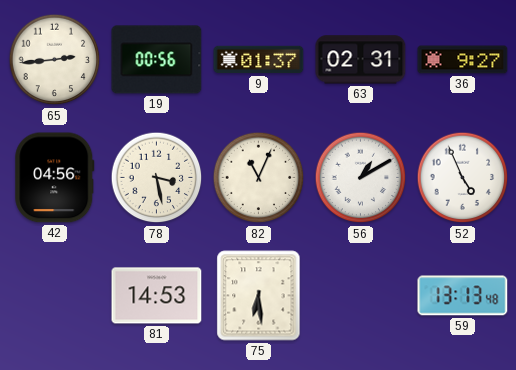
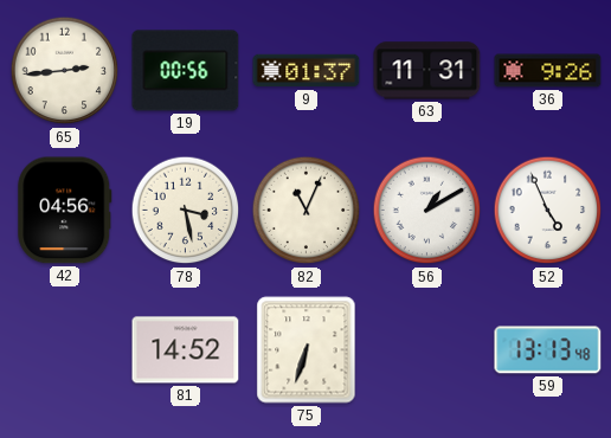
63: 02:31 -> 11:31
36: 9:27 -> 9:26
81: 14:53 -> 14:52
75: 6:29 -> 6:33
